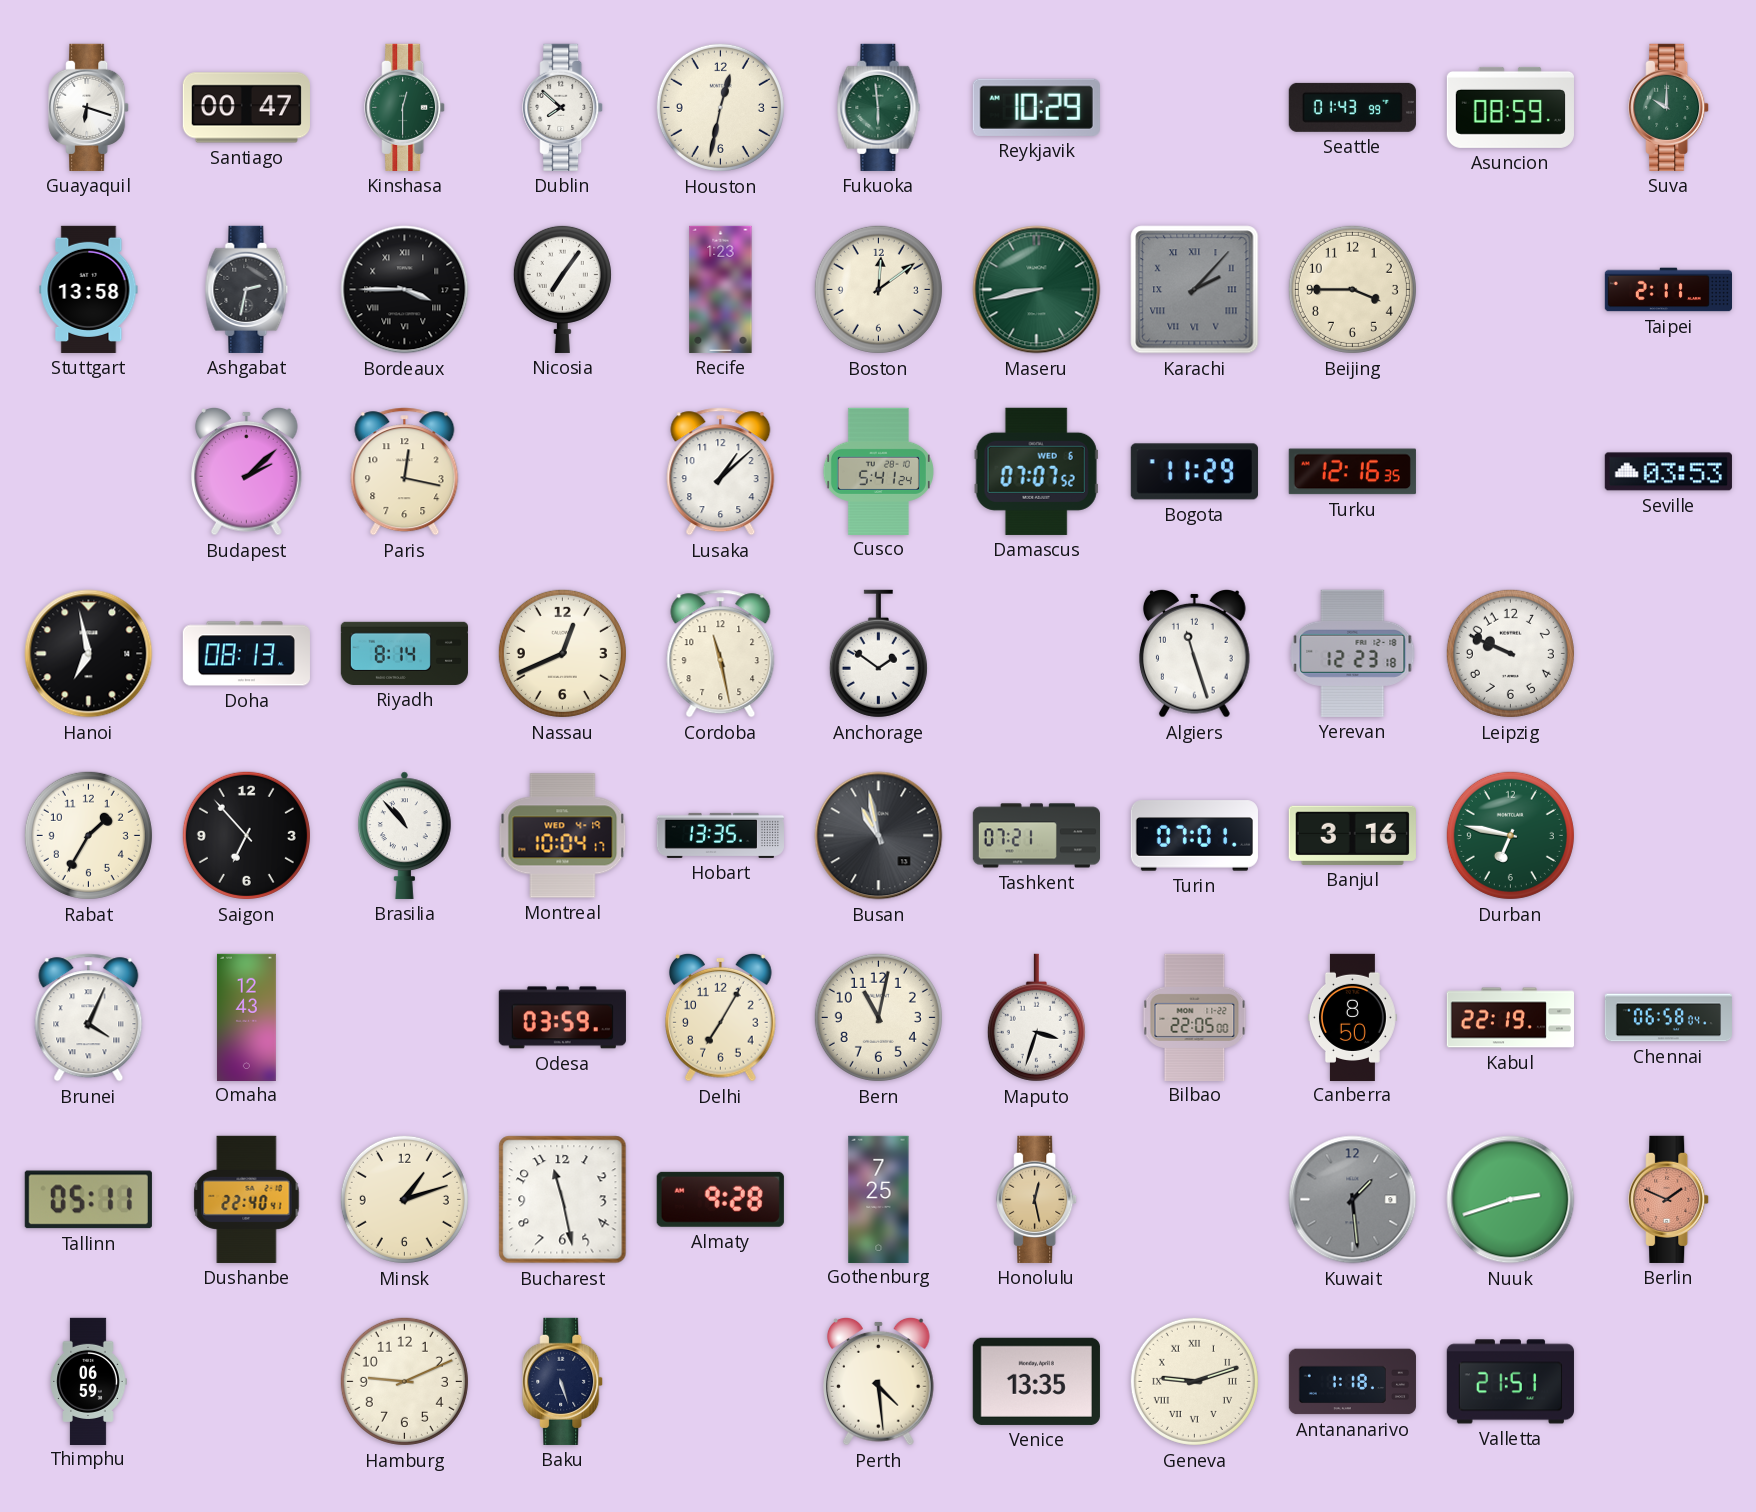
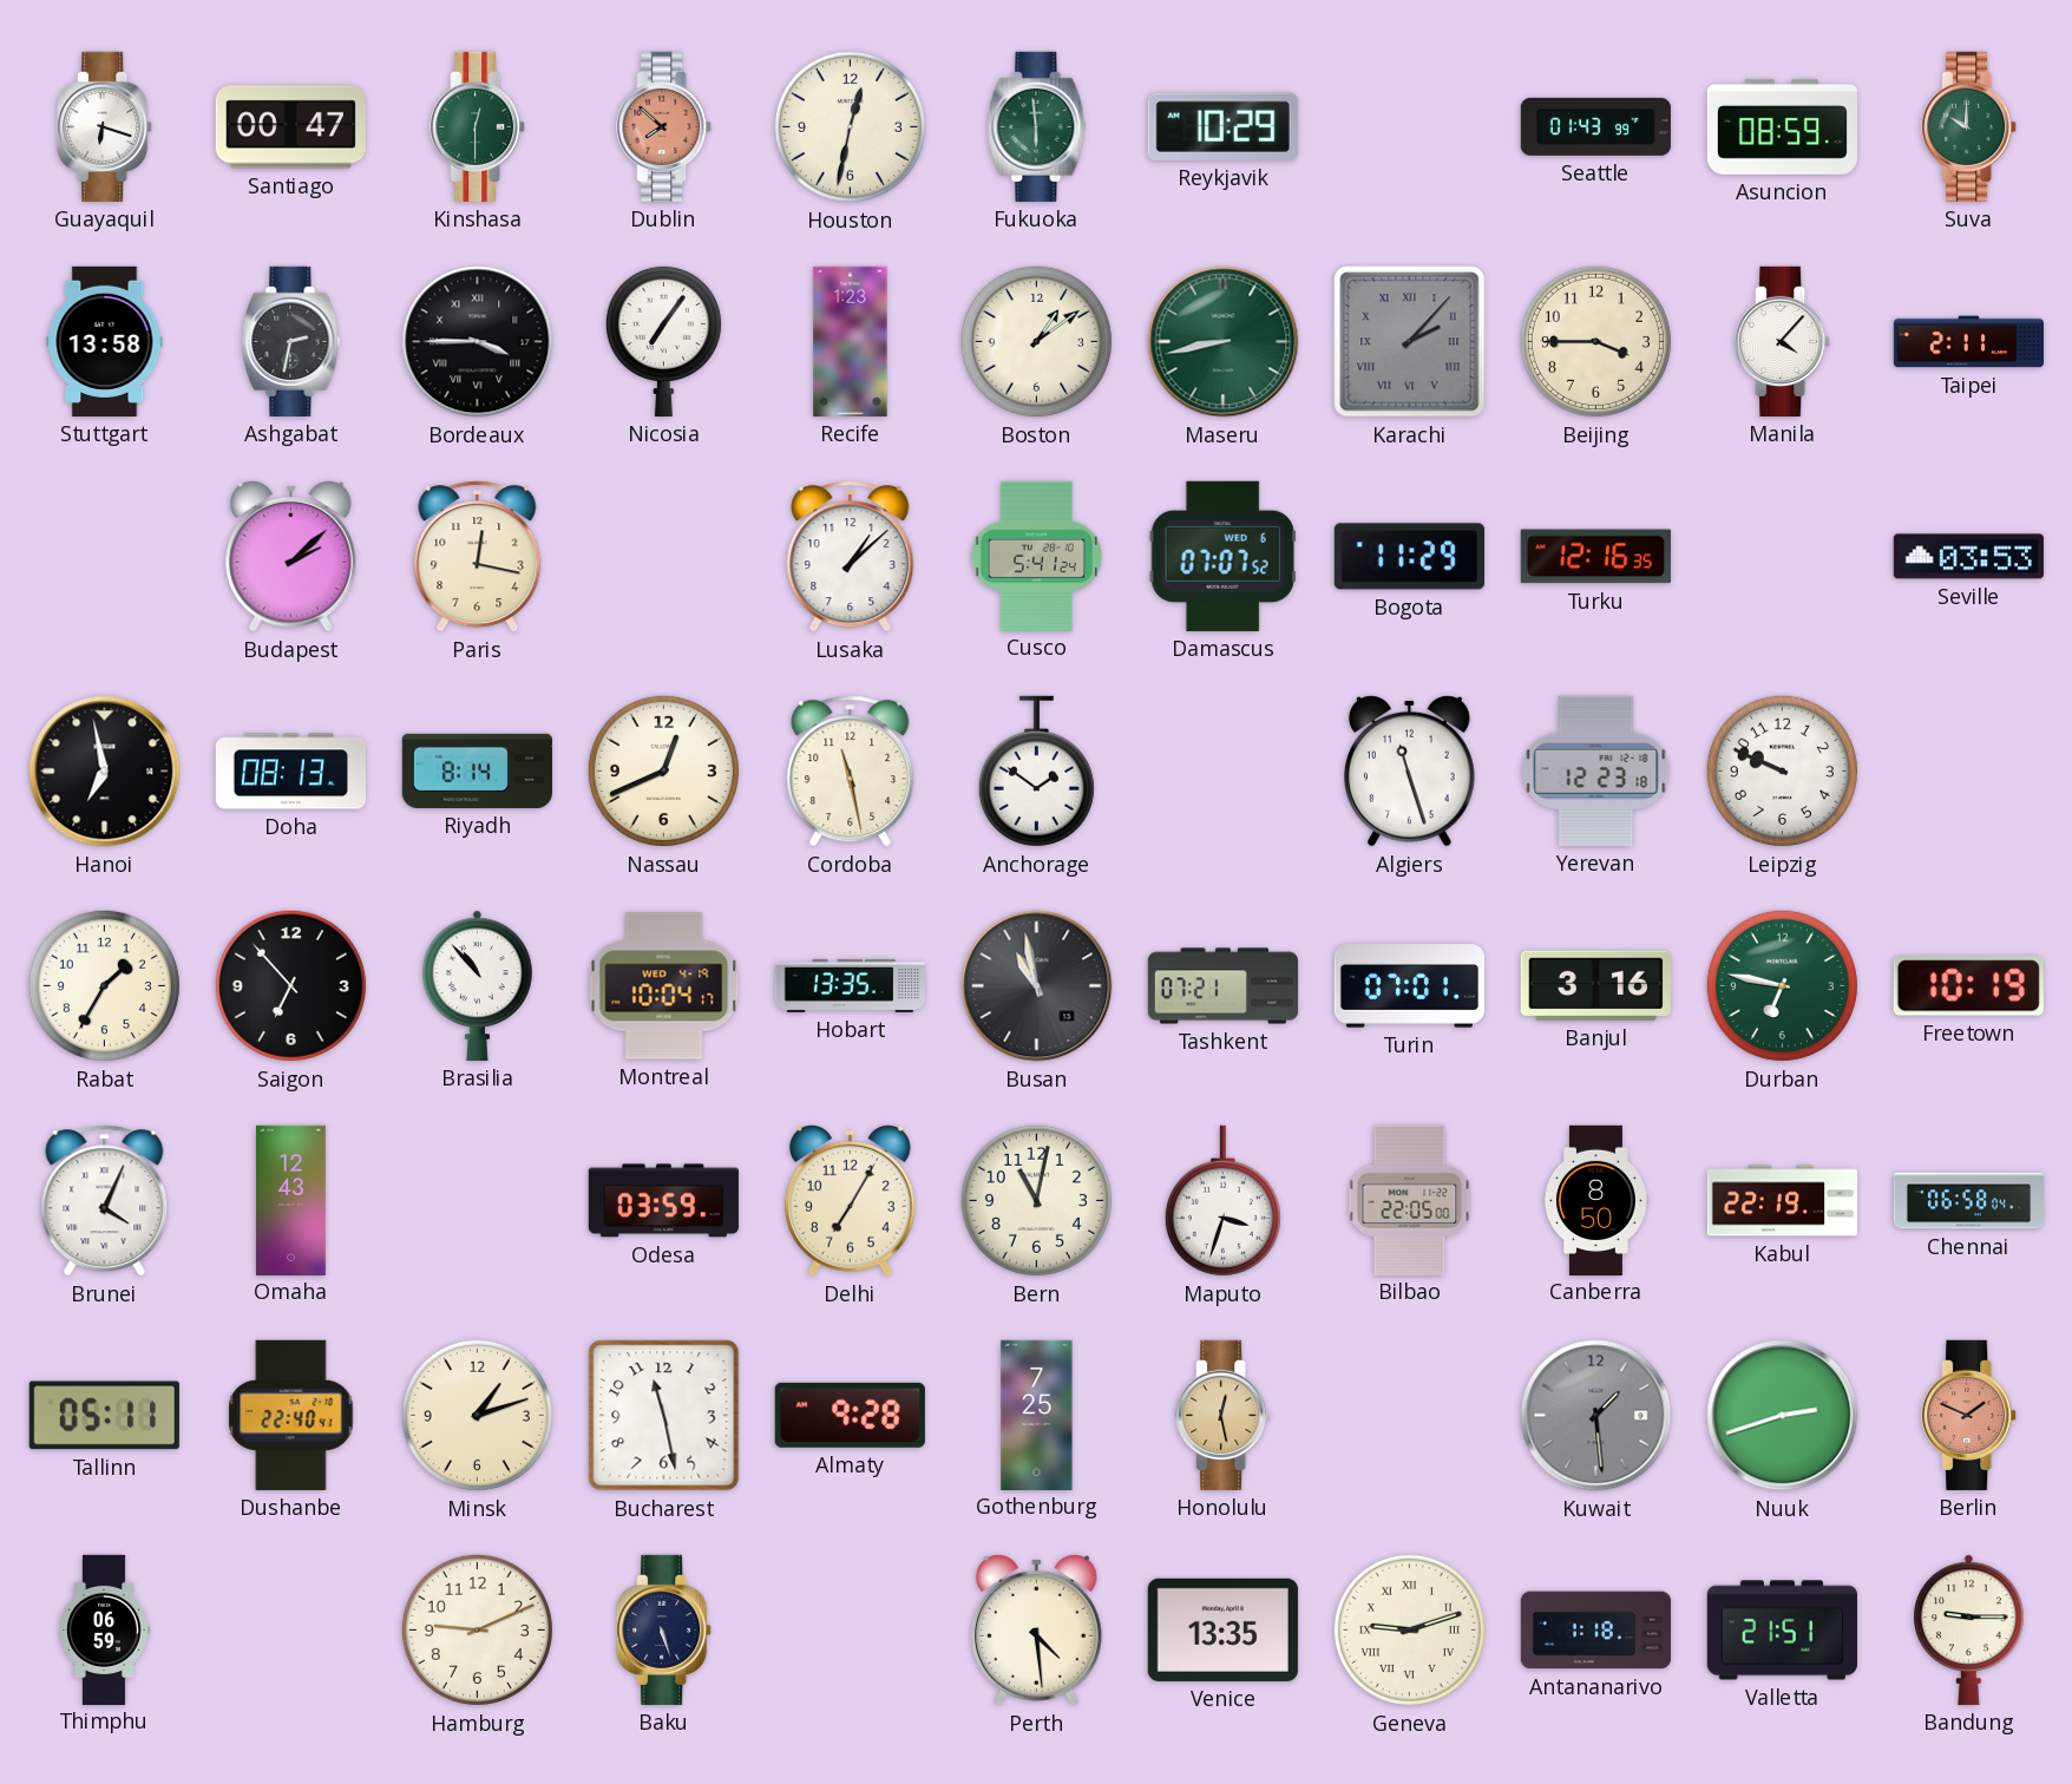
Dublin dial: white -> salmon
Boston: 12:09 -> 1:09
Manila: none -> 4:07
Freetown: none -> 10:19
Bandung: none -> 9:15
